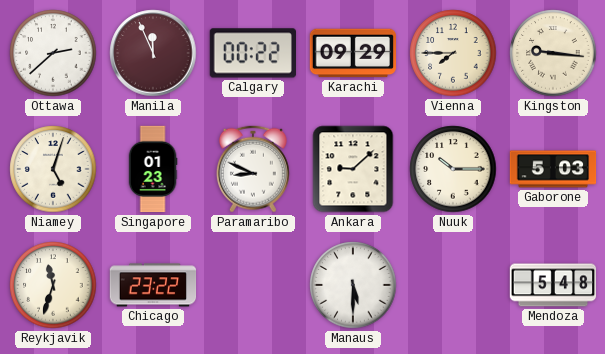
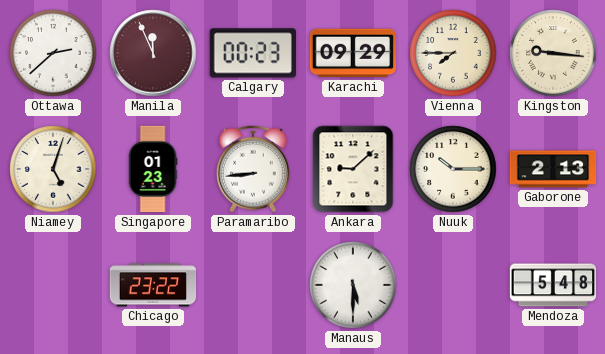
Calgary: 00:22 -> 00:23
Paramaribo: 8:49 -> 8:44
Gaborone: 5:03 -> 2:13
Reykjavik: 11:33 -> none
